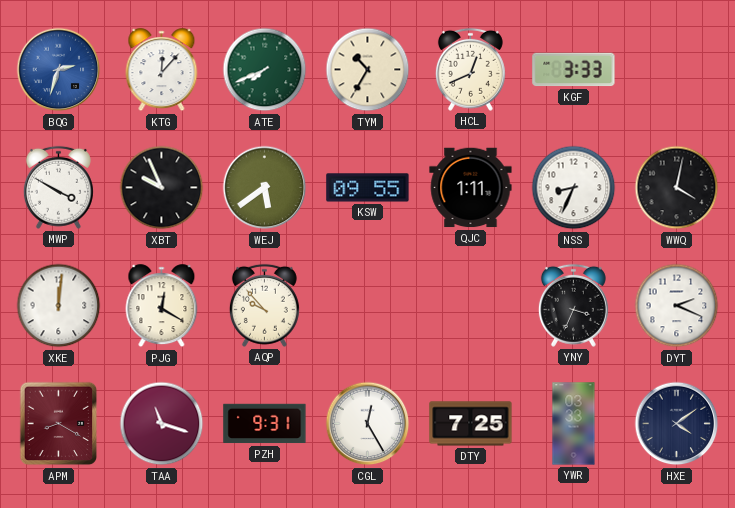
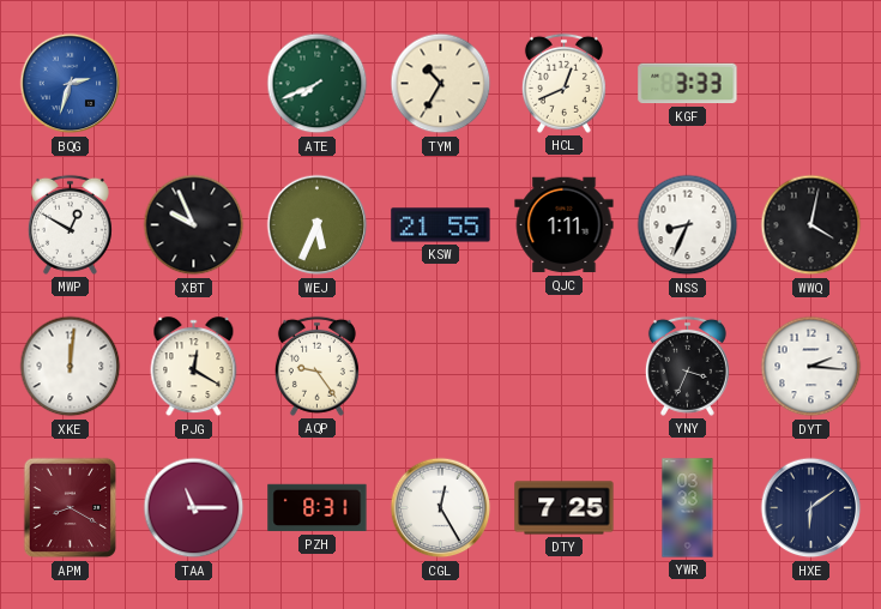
KTG: 12:07 -> none
MWP: 3:50 -> 12:50
WEJ: 5:39 -> 5:34
KSW: 09:55 -> 21:55
AQP: 9:53 -> 9:24
DYT: 2:19 -> 2:16
TAA: 11:18 -> 11:15
PZH: 9:31 -> 8:31
HXE: 4:09 -> 6:09
